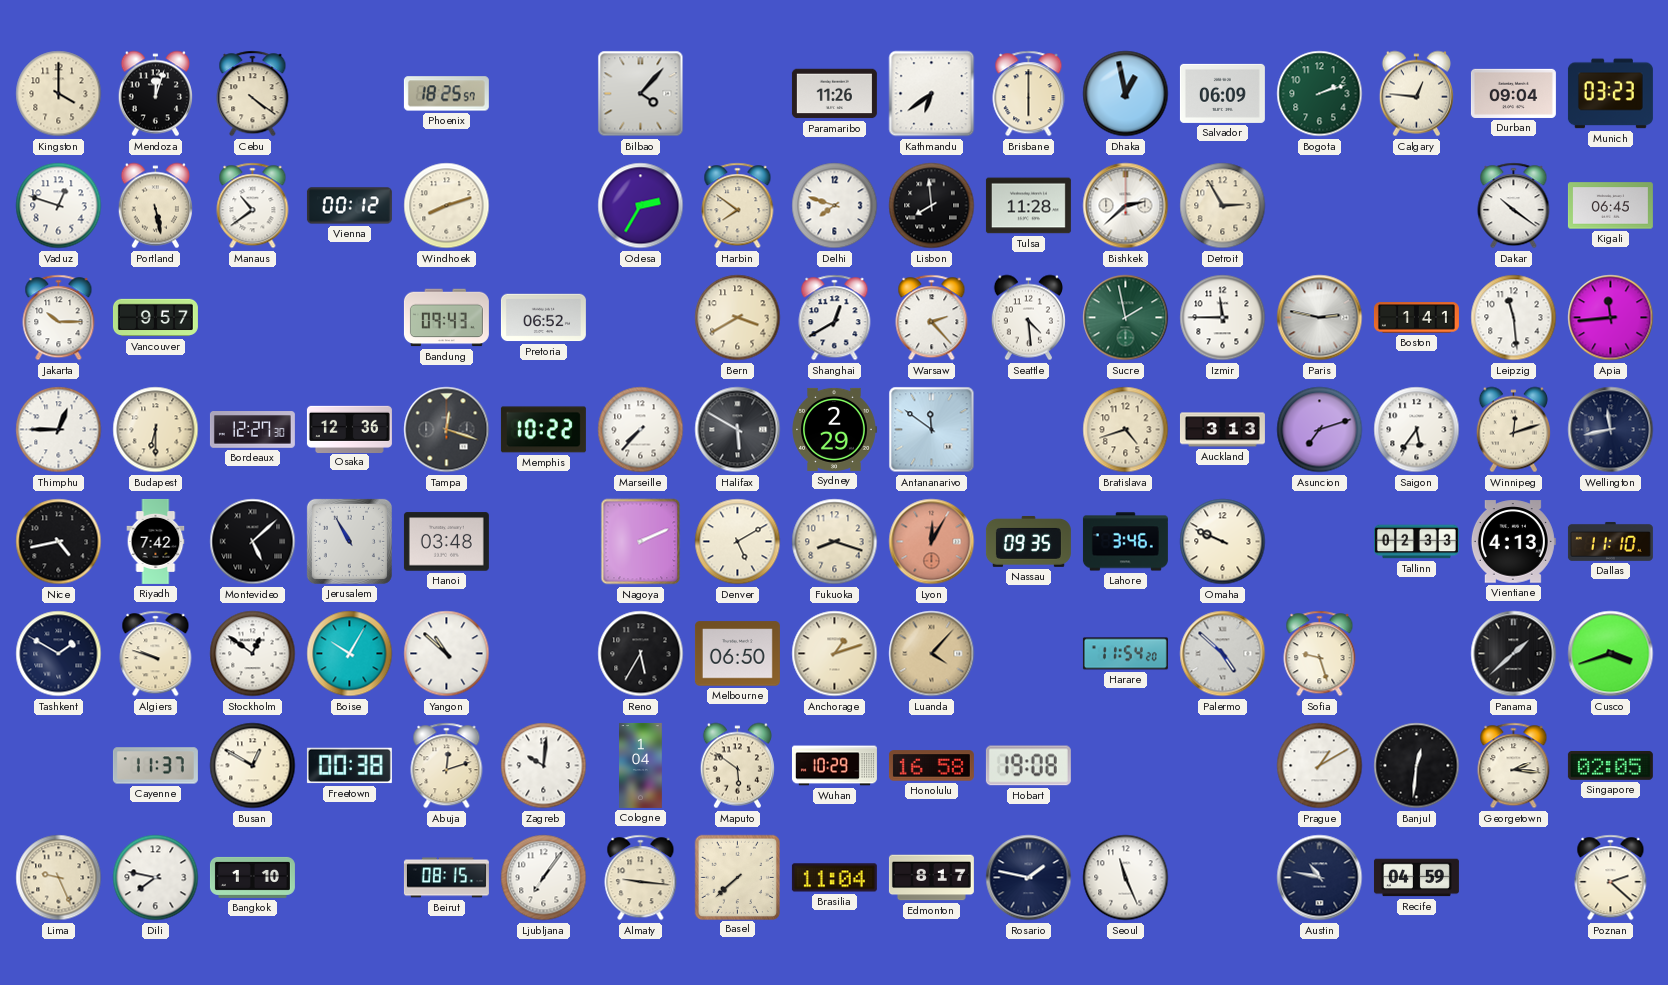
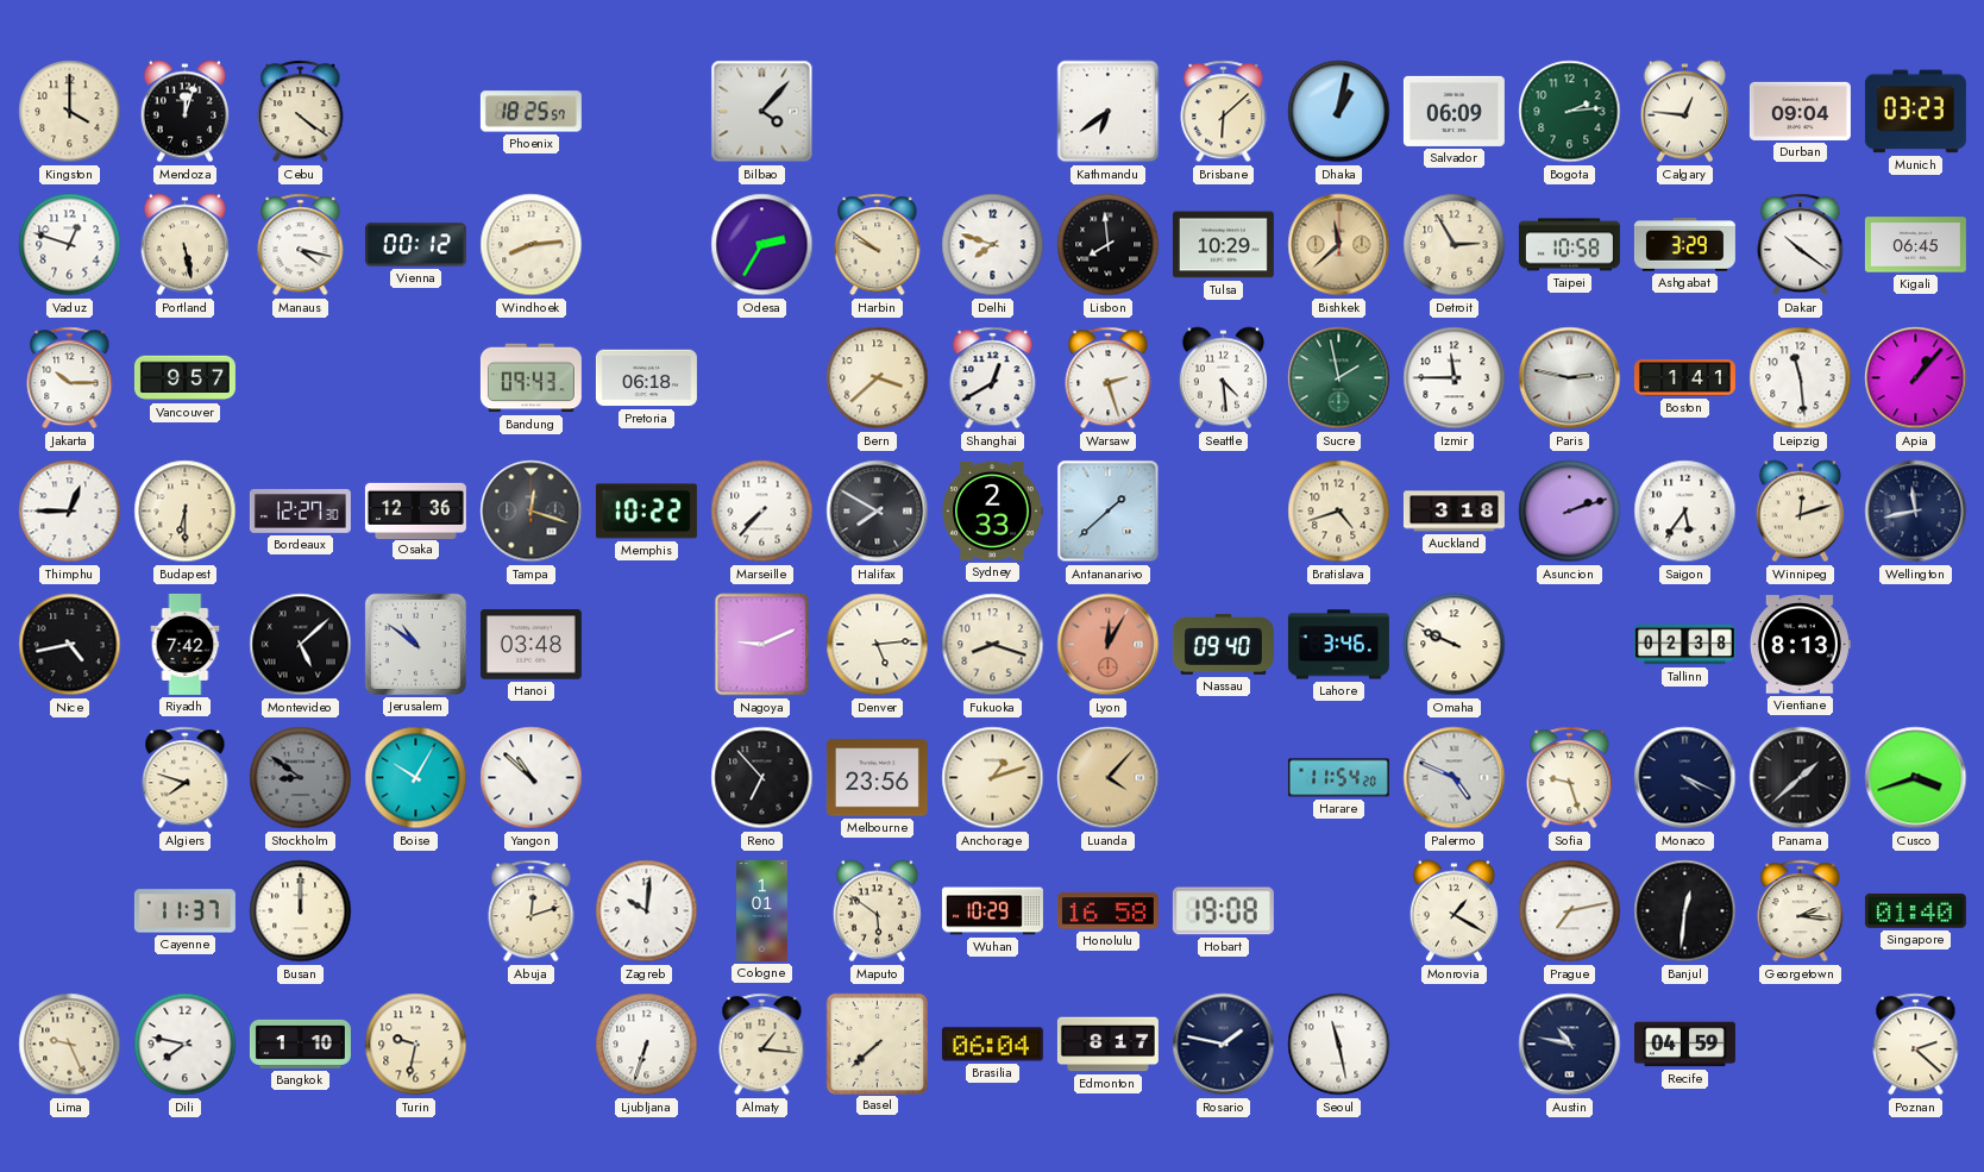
Paramaribo: 11:26 -> none
Brisbane: 6:00 -> 6:08
Dhaka: 12:58 -> 1:02
Bogota: 2:12 -> 2:14
Manaus: 10:39 -> 4:17
Windhoek: 8:12 -> 8:14
Harbin: 7:51 -> 9:51
Tulsa: 11:28 -> 10:29
Bishkek: 2:38 -> 11:38
Bishkek dial: white -> champagne
Taipei: none -> 10:58
Ashgabat: none -> 3:29
Pretoria: 06:52 -> 06:18
Bern: 3:40 -> 3:38
Warsaw: 2:23 -> 2:27
Apia: 11:44 -> 1:07
Halifax: 5:50 -> 7:50
Sydney: 2:29 -> 2:33
Antananarivo: 11:51 -> 1:38
Auckland: 3:13 -> 3:18
Asuncion: 7:12 -> 2:12
Jerusalem: 10:55 -> 10:51
Nagoya: 2:11 -> 9:11
Denver: 5:10 -> 5:14
Nassau: 09:35 -> 09:40
Tallinn: 02:33 -> 02:38
Vientiane: 4:13 -> 8:13
Dallas: 11:10 -> none
Tashkent: 1:50 -> none
Algiers: 9:48 -> 7:48
Stockholm: 12:51 -> 8:51
Stockholm dial: white -> grey
Reno: 5:35 -> 6:53
Melbourne: 06:50 -> 23:56
Palermo: 4:52 -> 4:49
Monaco: none -> 4:19
Busan: 12:50 -> 12:00
Freetown: 00:38 -> none
Cologne: 1:04 -> 1:01
Monrovia: none -> 1:20
Prague: 1:10 -> 7:13
Singapore: 02:05 -> 01:40
Turin: none -> 9:32
Beirut: 08:15 -> none
Ljubljana: 7:06 -> 6:33
Almaty: 9:16 -> 1:16
Brasilia: 11:04 -> 06:04
Seoul: 11:26 -> 11:28
